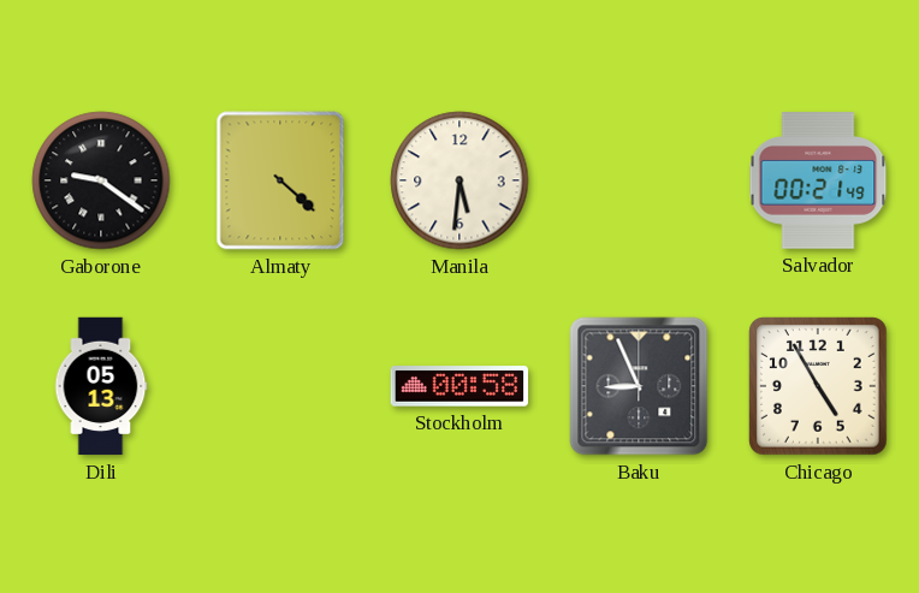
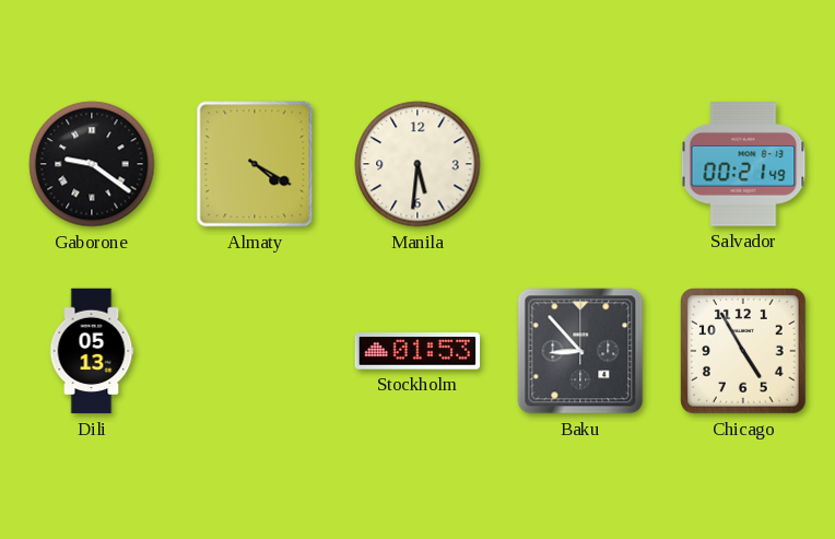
Almaty: 4:22 -> 4:20
Stockholm: 00:58 -> 01:53
Baku: 8:56 -> 8:53
